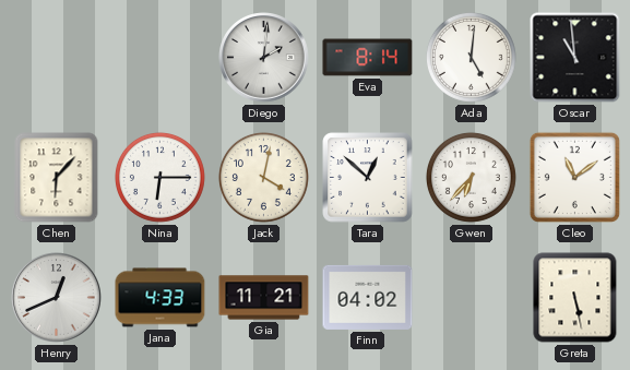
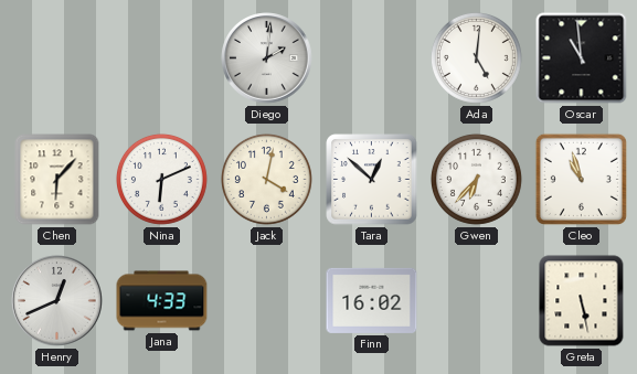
Eva: 8:14 -> none
Nina: 6:15 -> 6:11
Cleo: 11:09 -> 10:57
Gia: 11:21 -> none
Finn: 04:02 -> 16:02
